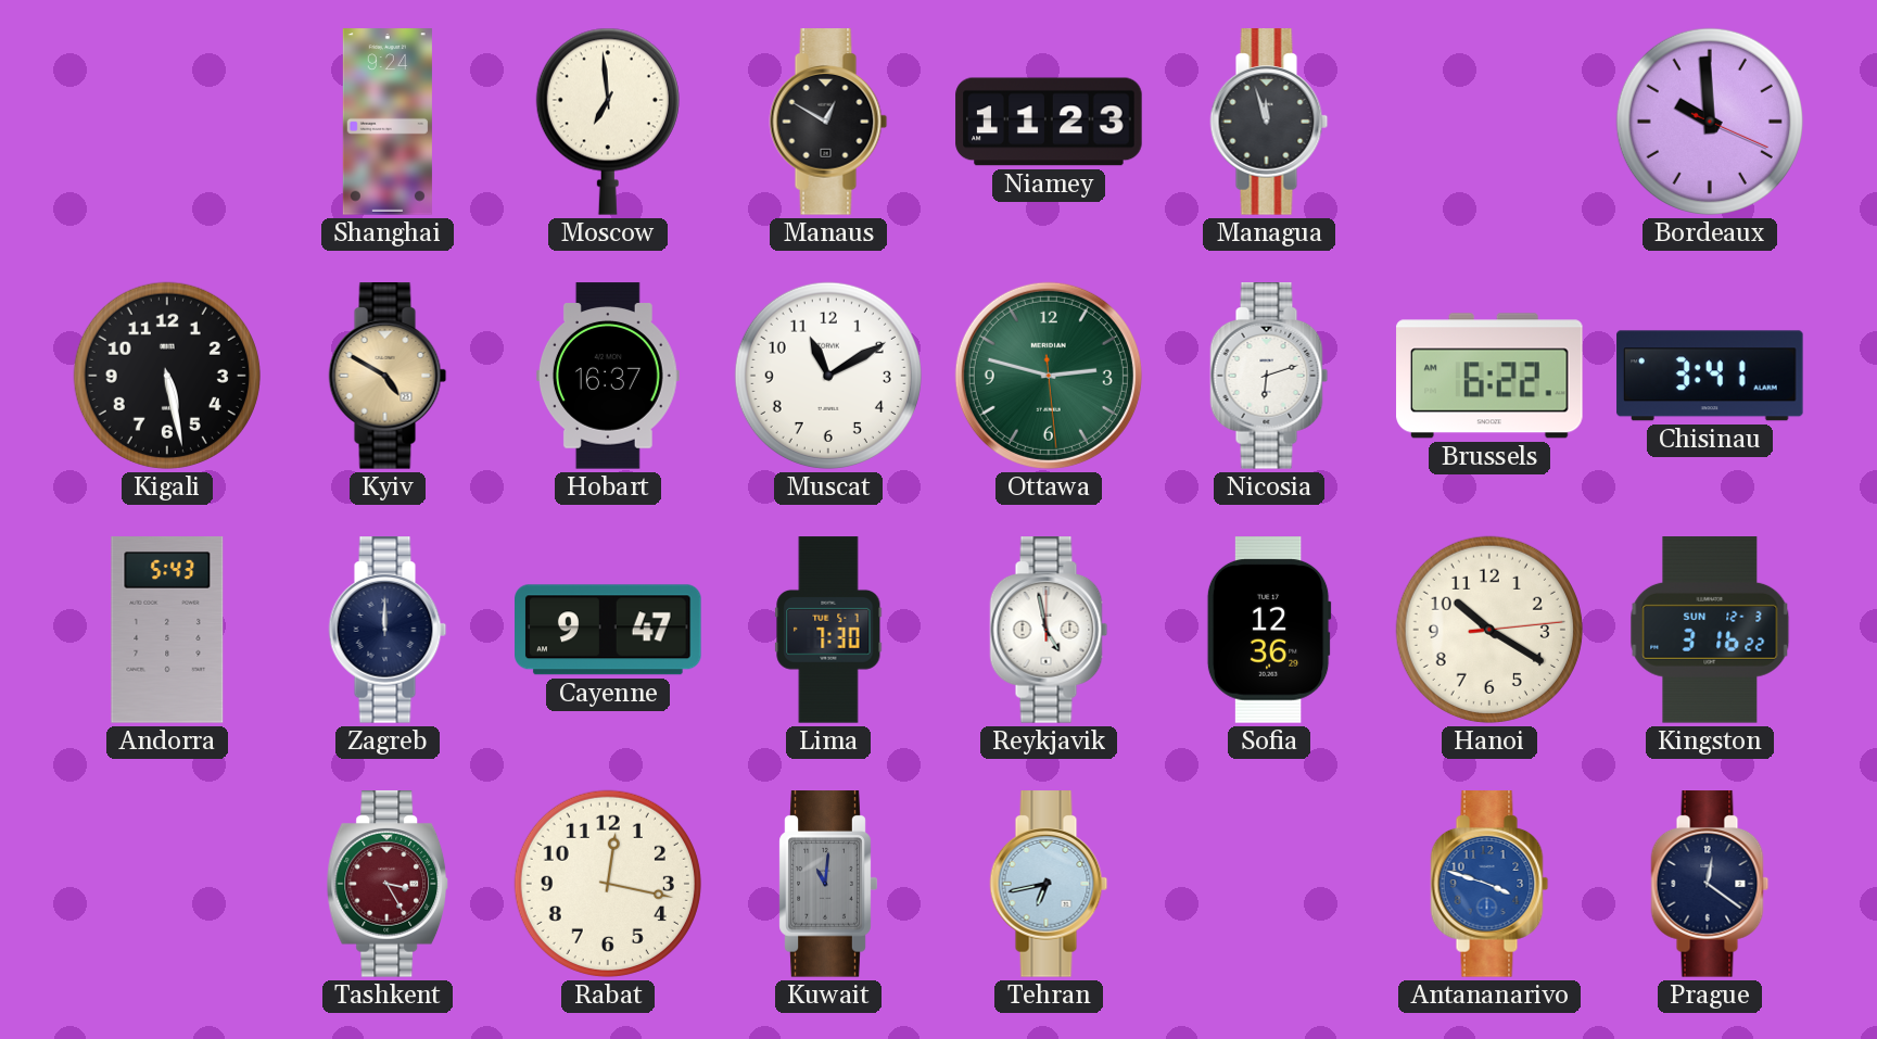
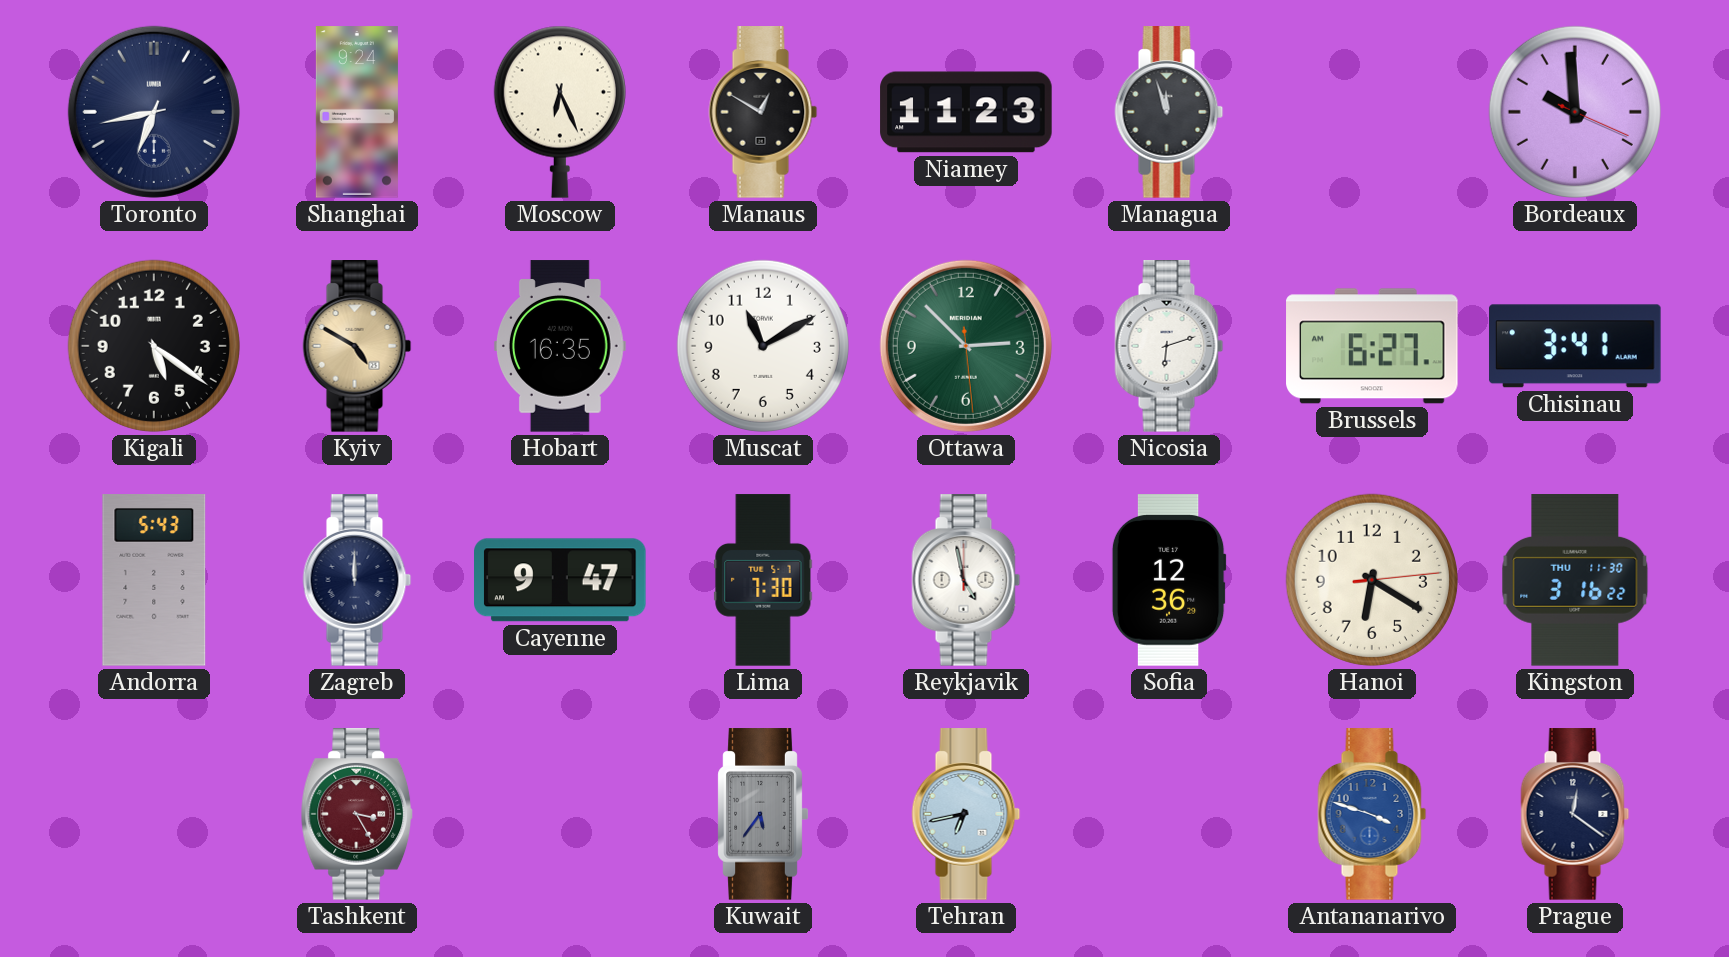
Toronto: none -> 6:43
Moscow: 6:59 -> 6:26
Kigali: 5:28 -> 5:21
Hobart: 16:37 -> 16:35
Ottawa: 2:47 -> 2:52
Brussels: 6:22 -> 6:27
Hanoi: 10:20 -> 6:20
Kingston date: SUN 12-3 -> THU 11-30
Rabat: 12:17 -> none
Kuwait: 11:01 -> 5:36
